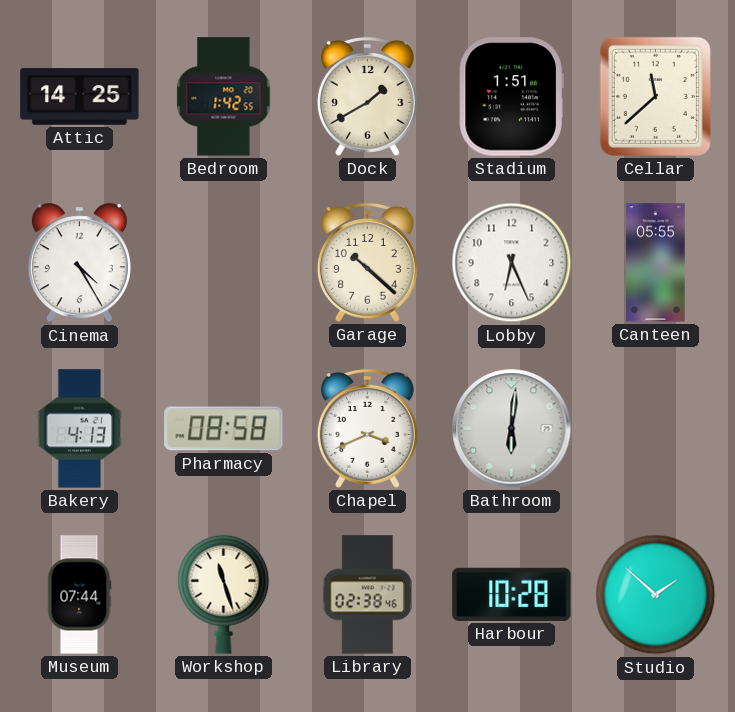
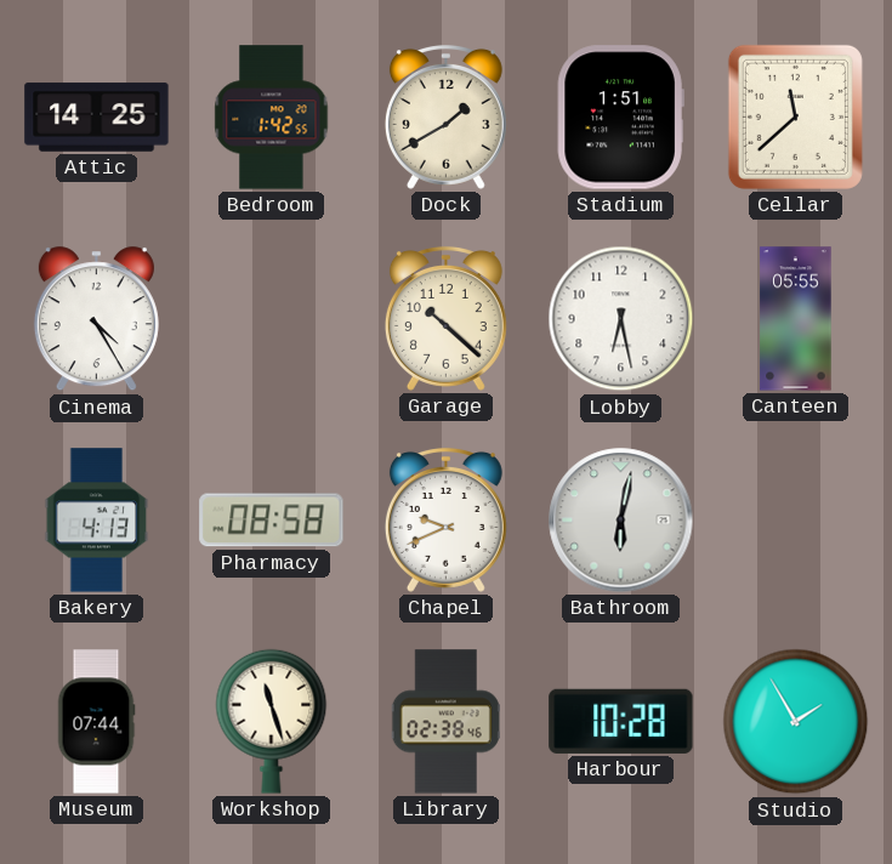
Lobby: 6:26 -> 6:28
Chapel: 3:41 -> 9:41
Bathroom: 6:01 -> 6:02
Studio: 1:52 -> 1:55
